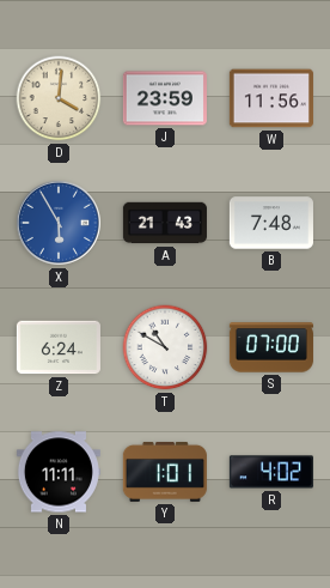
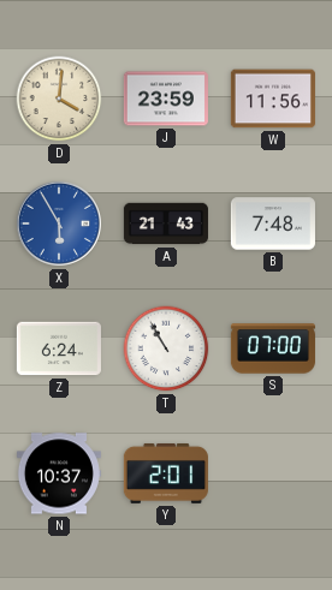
T: 10:50 -> 10:55
N: 11:11 -> 10:37
Y: 1:01 -> 2:01
R: 4:02 -> none
